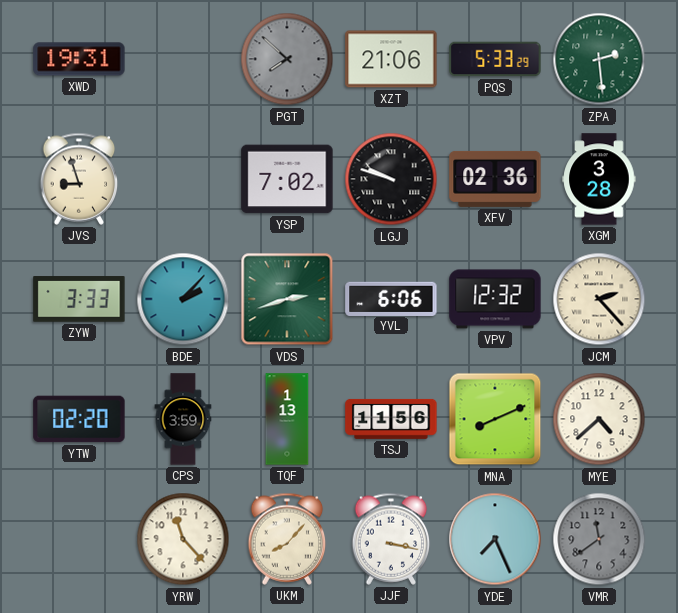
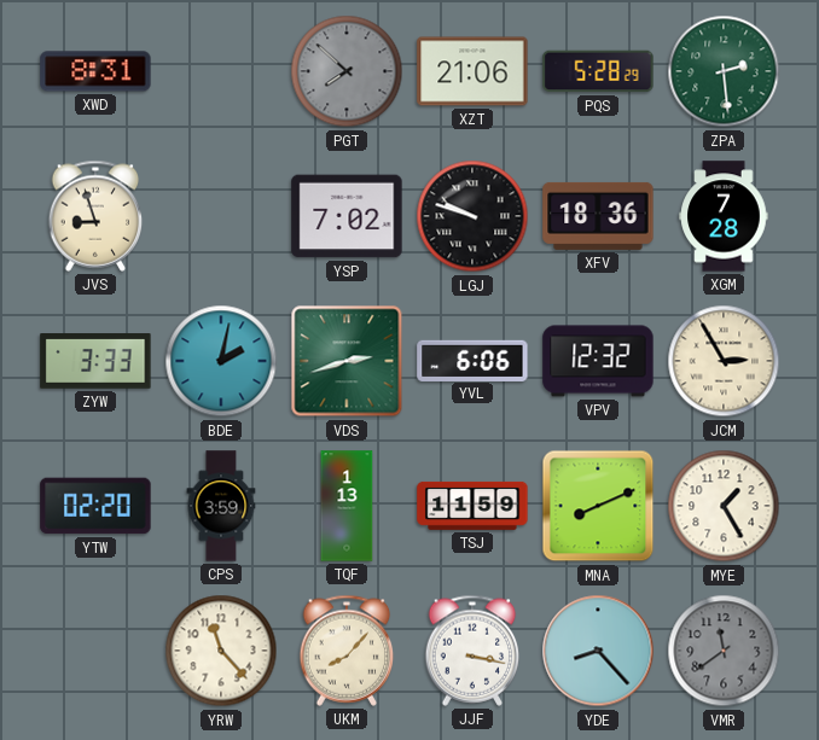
XWD: 19:31 -> 8:31
PQS: 5:33 -> 5:28
XFV: 02:36 -> 18:36
XGM: 3:28 -> 7:28
BDE: 2:07 -> 2:02
JCM: 2:23 -> 2:55
TSJ: 11:56 -> 11:59
MYE: 4:38 -> 1:25
YDE: 7:26 -> 8:23
